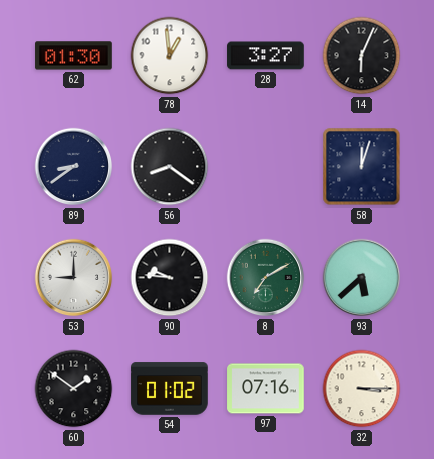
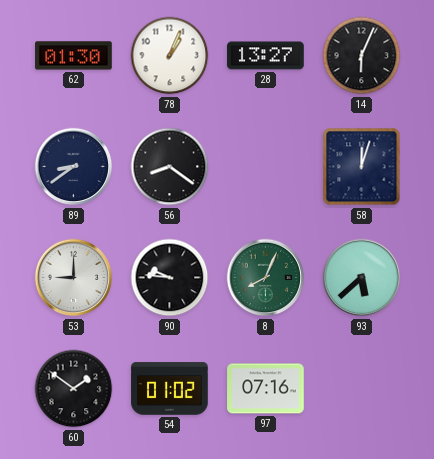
78: 12:59 -> 1:04
28: 3:27 -> 13:27
8: 7:10 -> 8:04
32: 3:15 -> none
